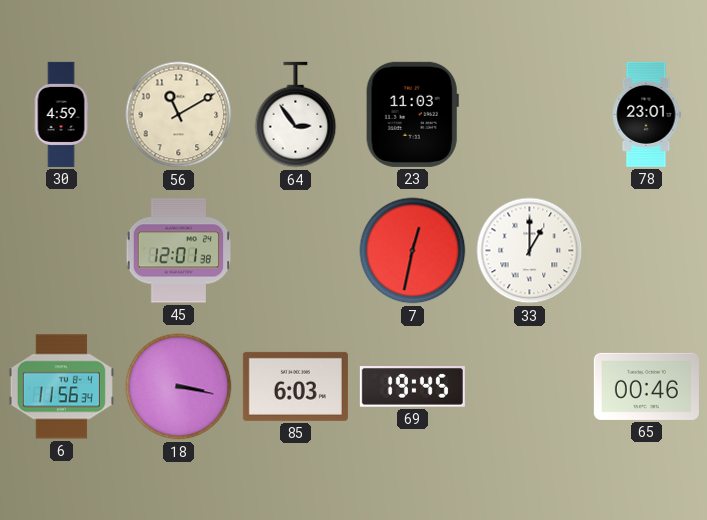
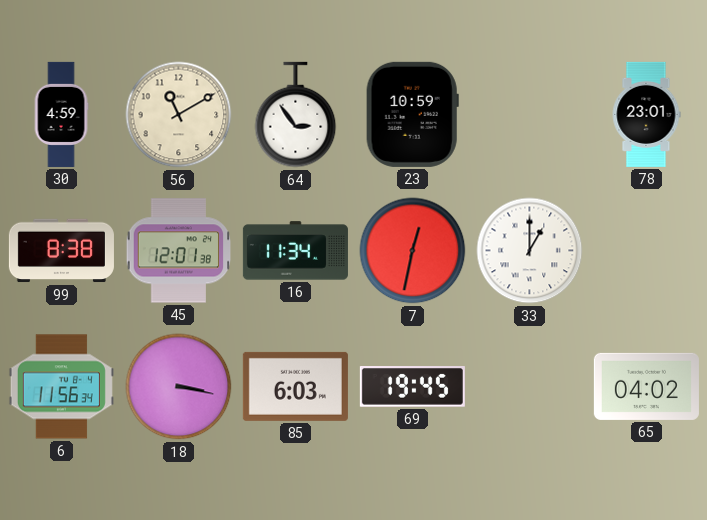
23: 11:03 -> 10:59
99: none -> 8:38
16: none -> 11:34
65: 00:46 -> 04:02
